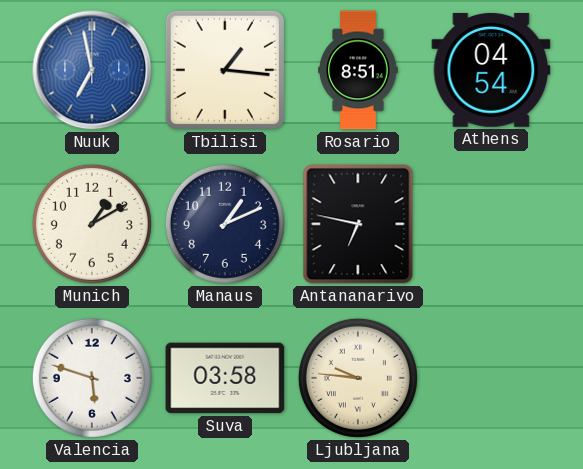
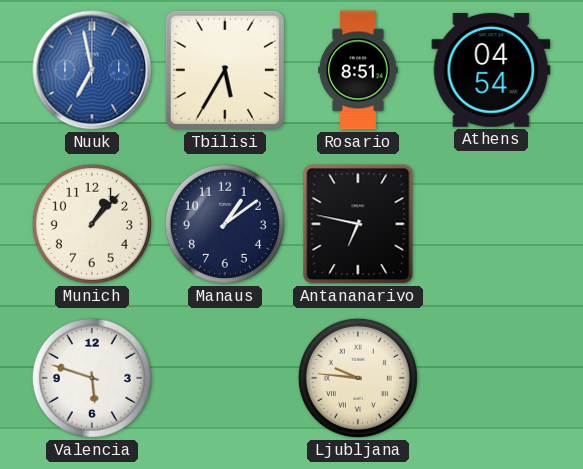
Tbilisi: 1:16 -> 5:35
Munich: 1:10 -> 1:07
Manaus: 1:11 -> 1:09
Suva: 03:58 -> none
